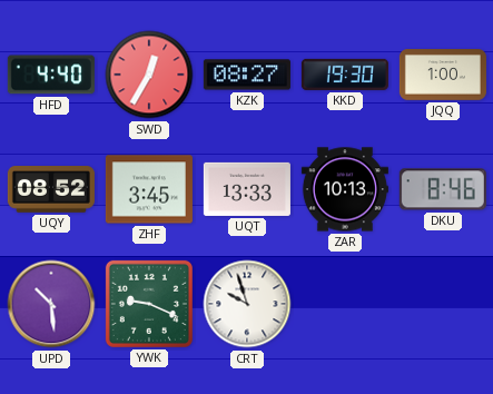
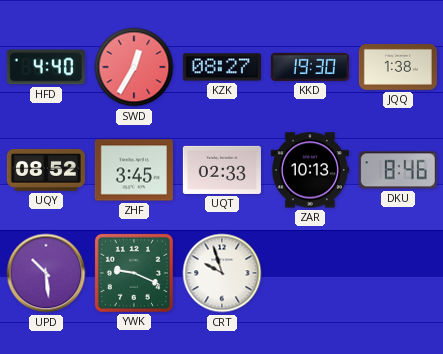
JQQ: 1:00 -> 1:38
UQT: 13:33 -> 02:33
